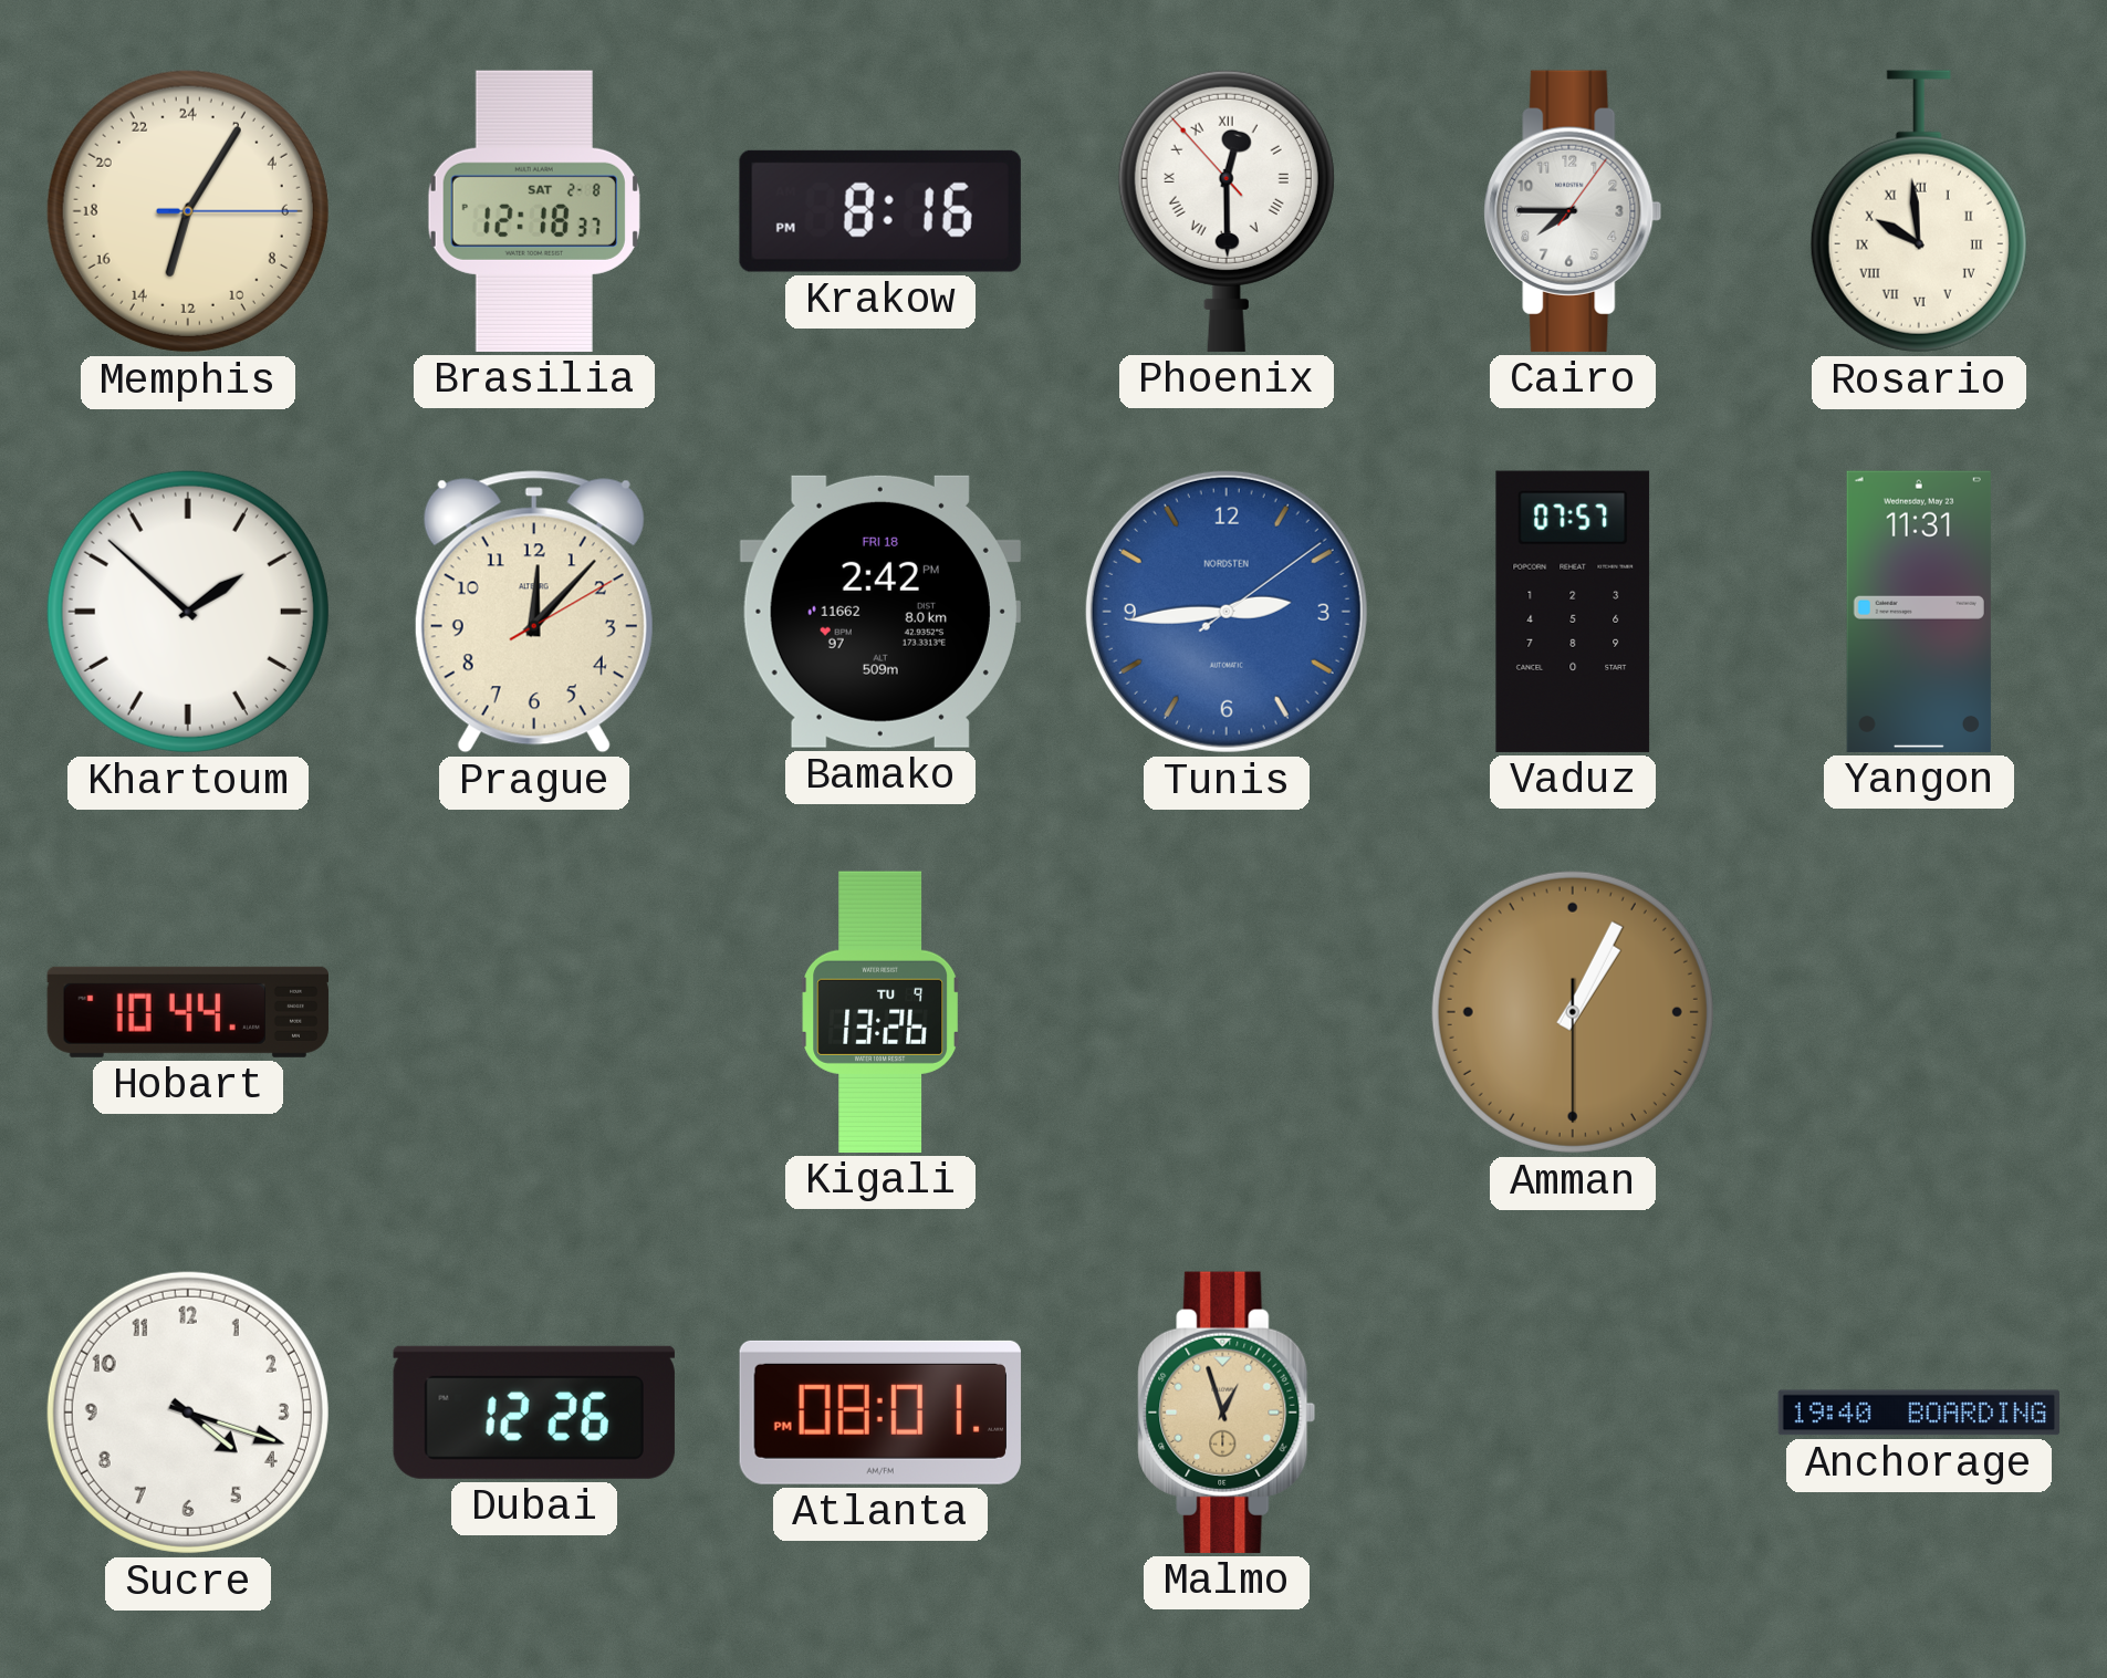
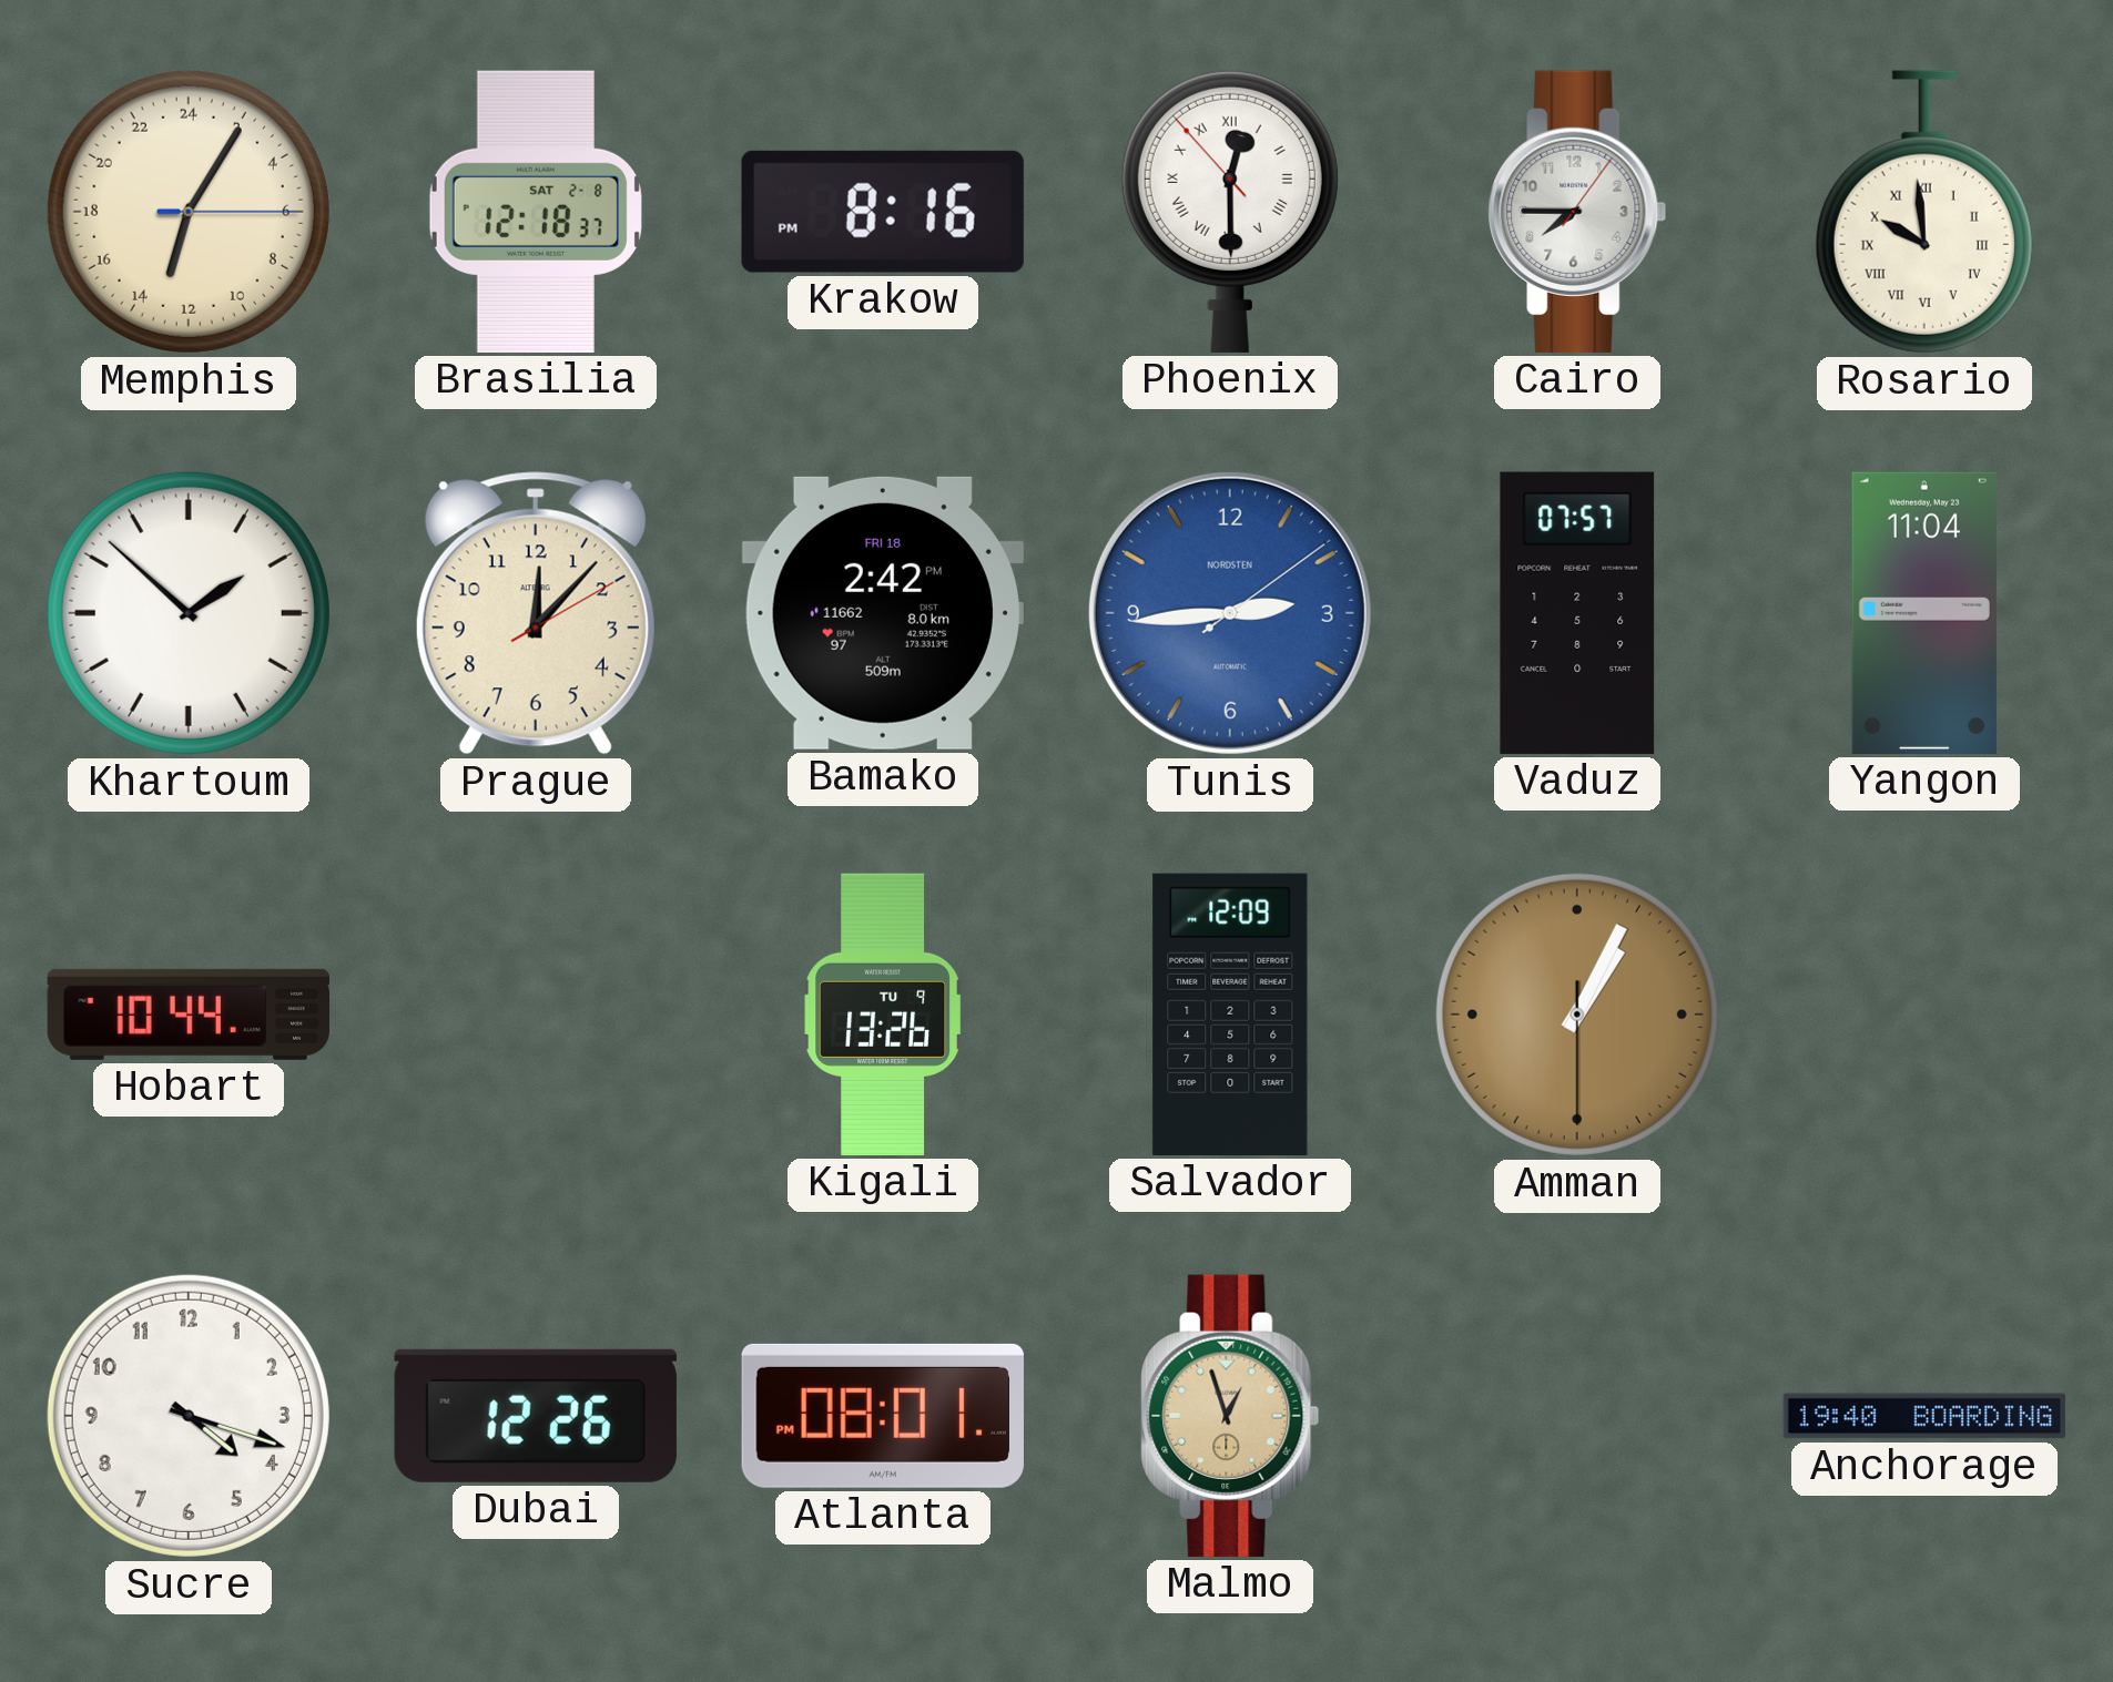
Yangon: 11:31 -> 11:04
Salvador: none -> 12:09
